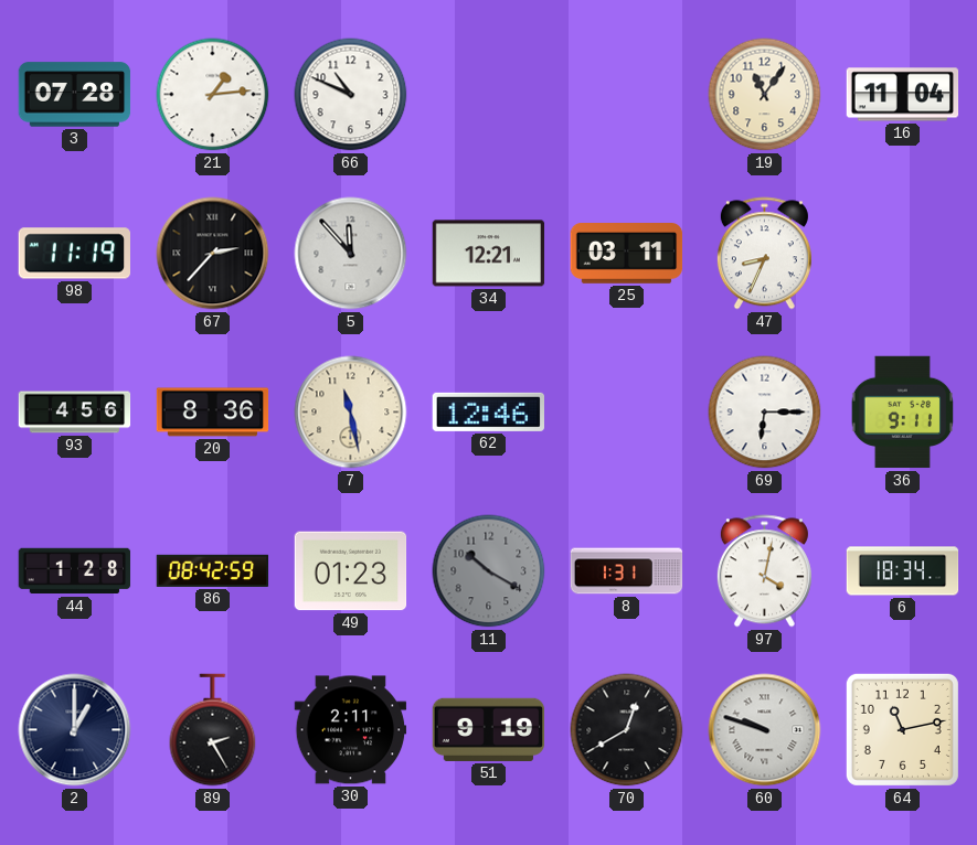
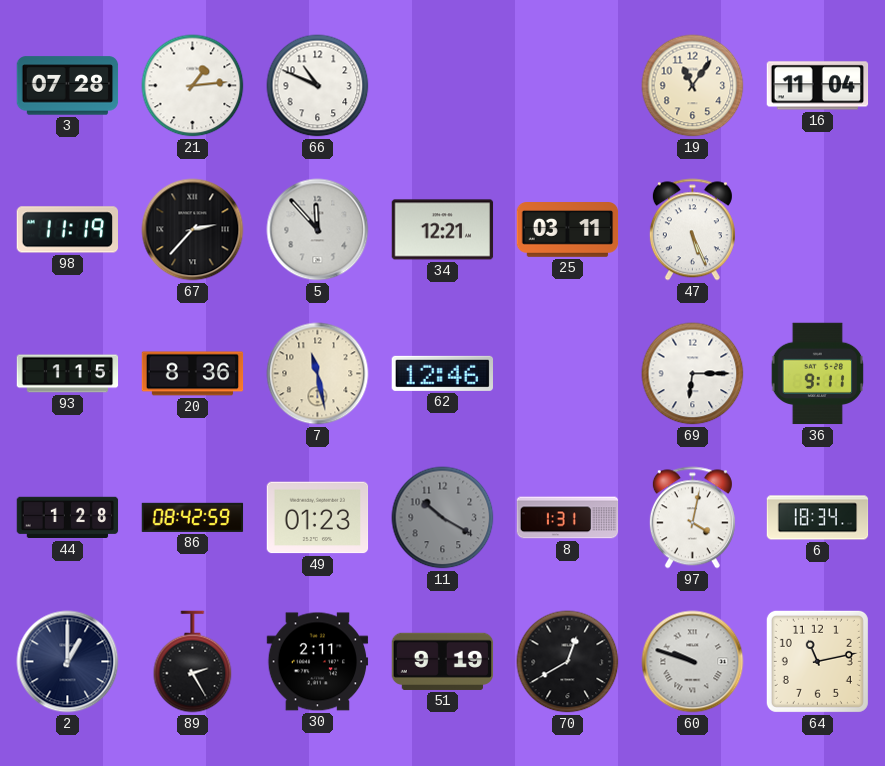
47: 8:34 -> 5:26
93: 4:56 -> 1:15
